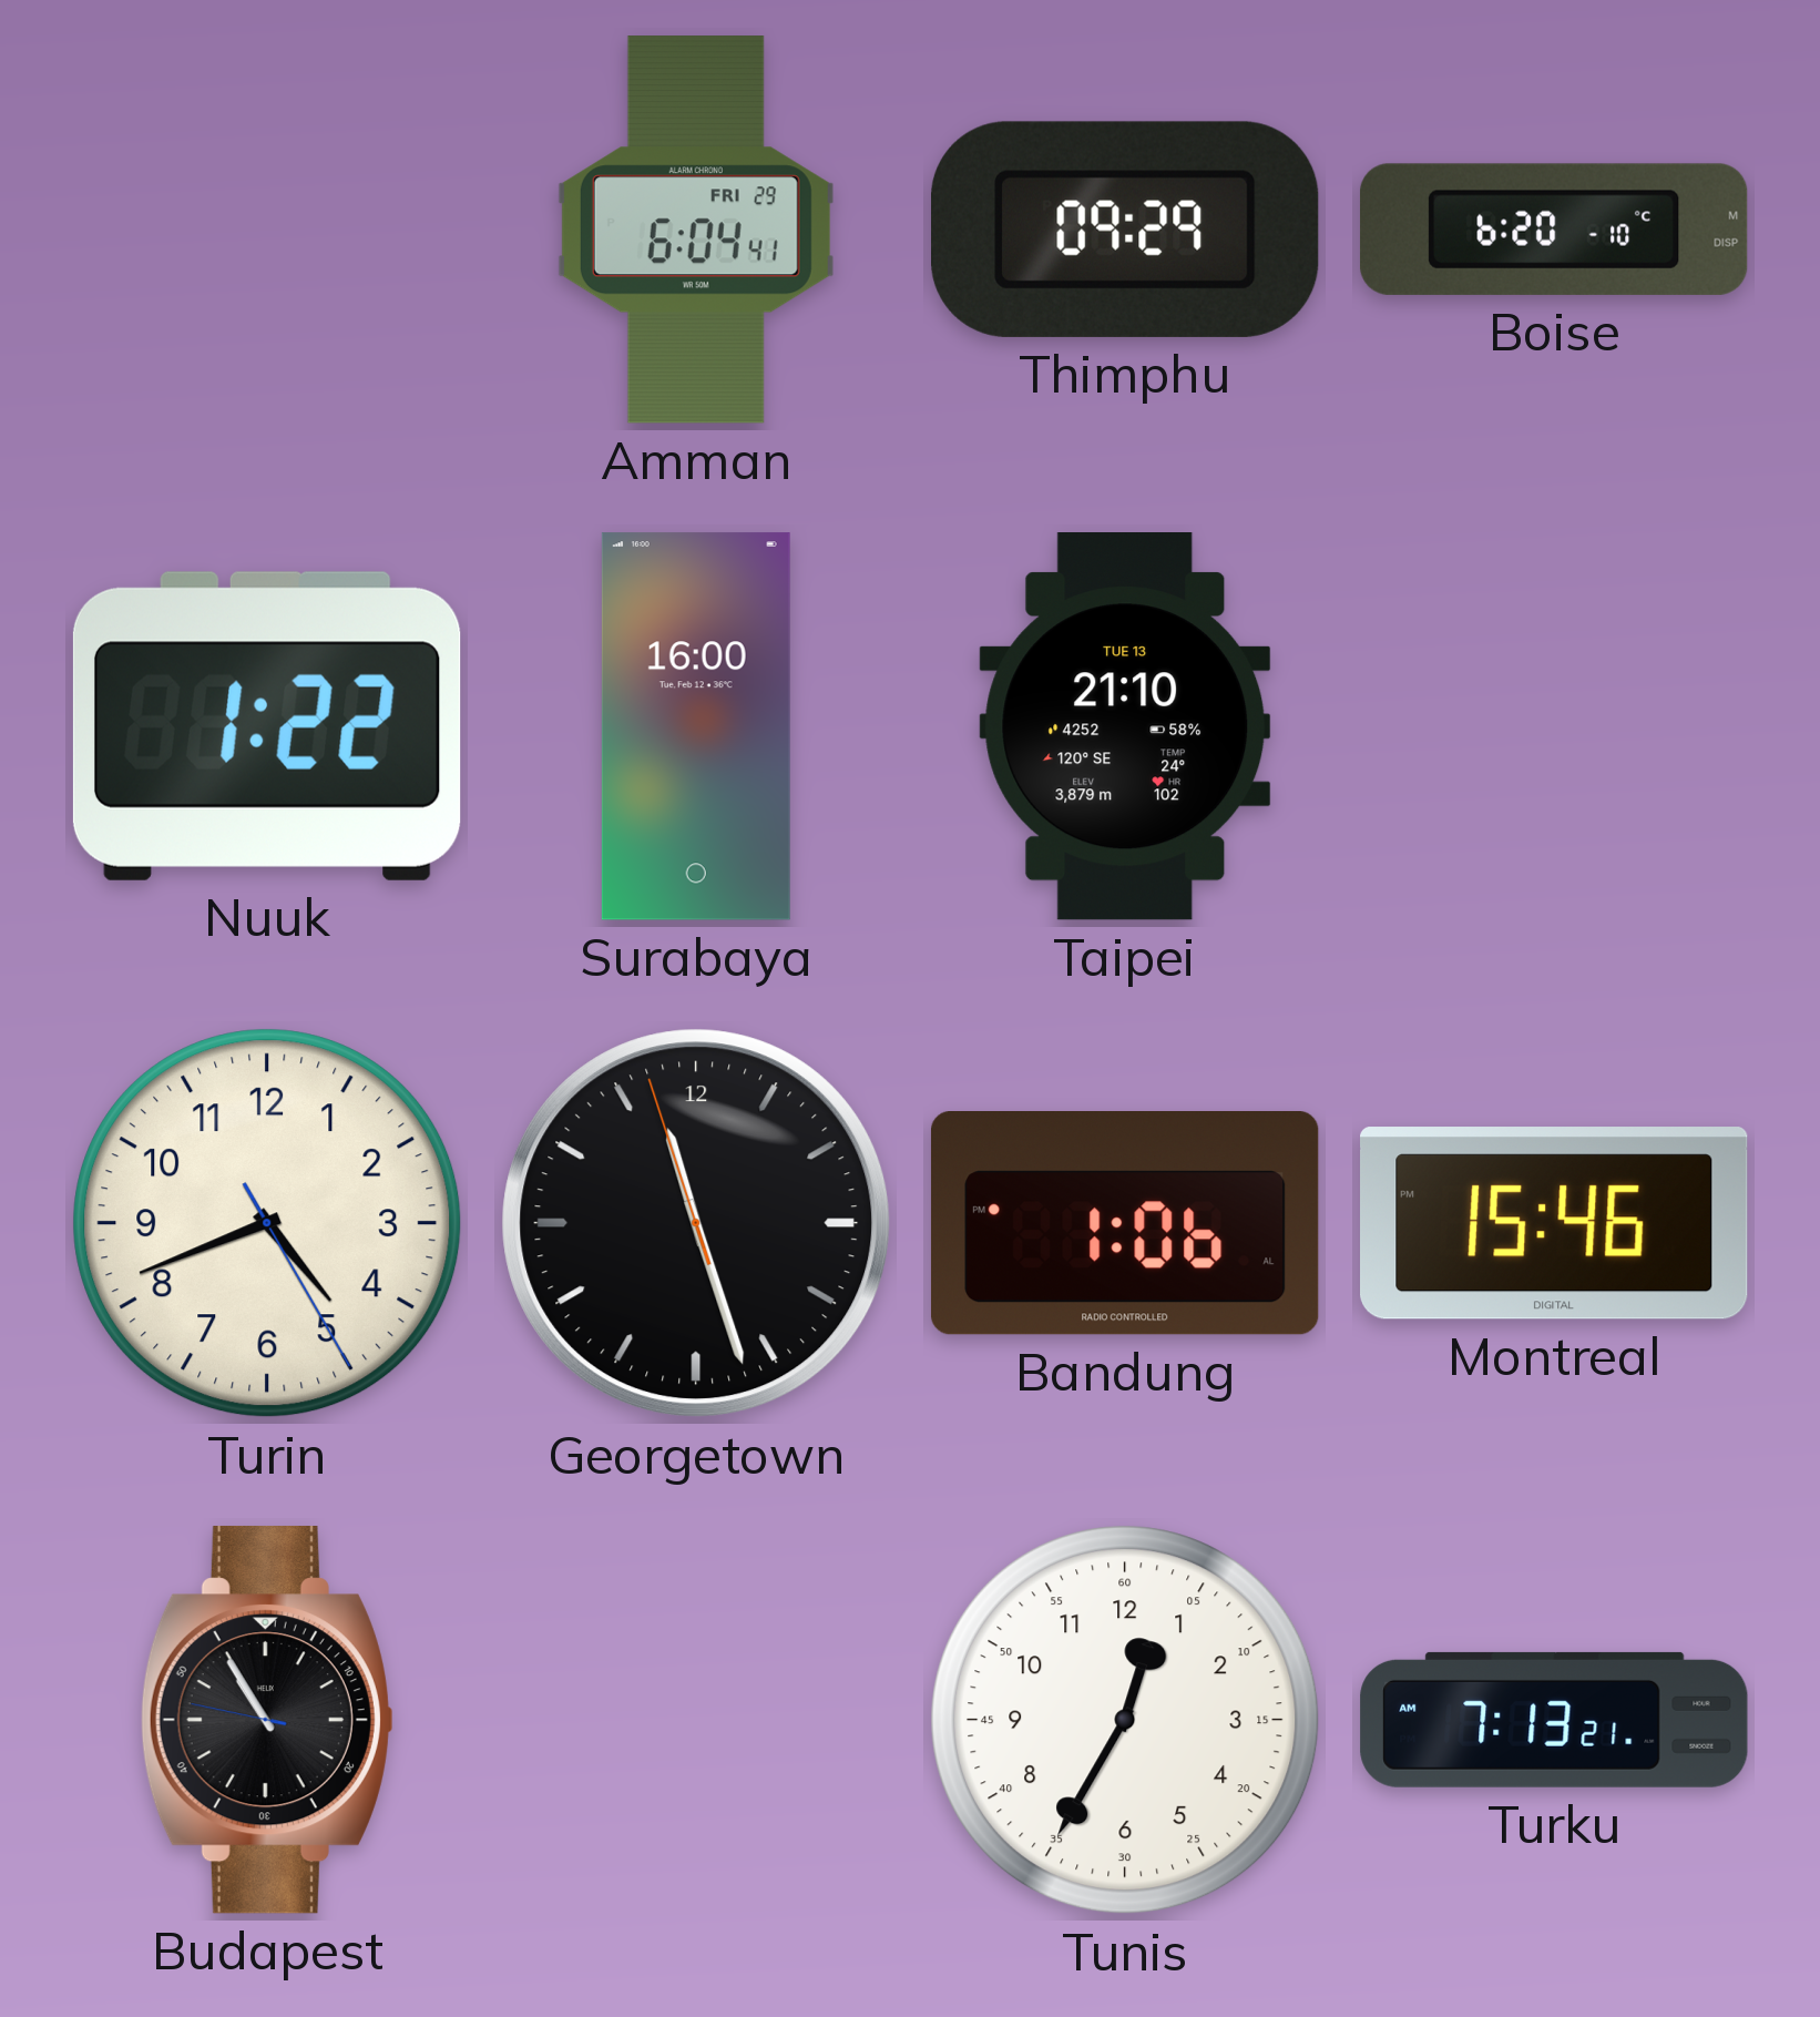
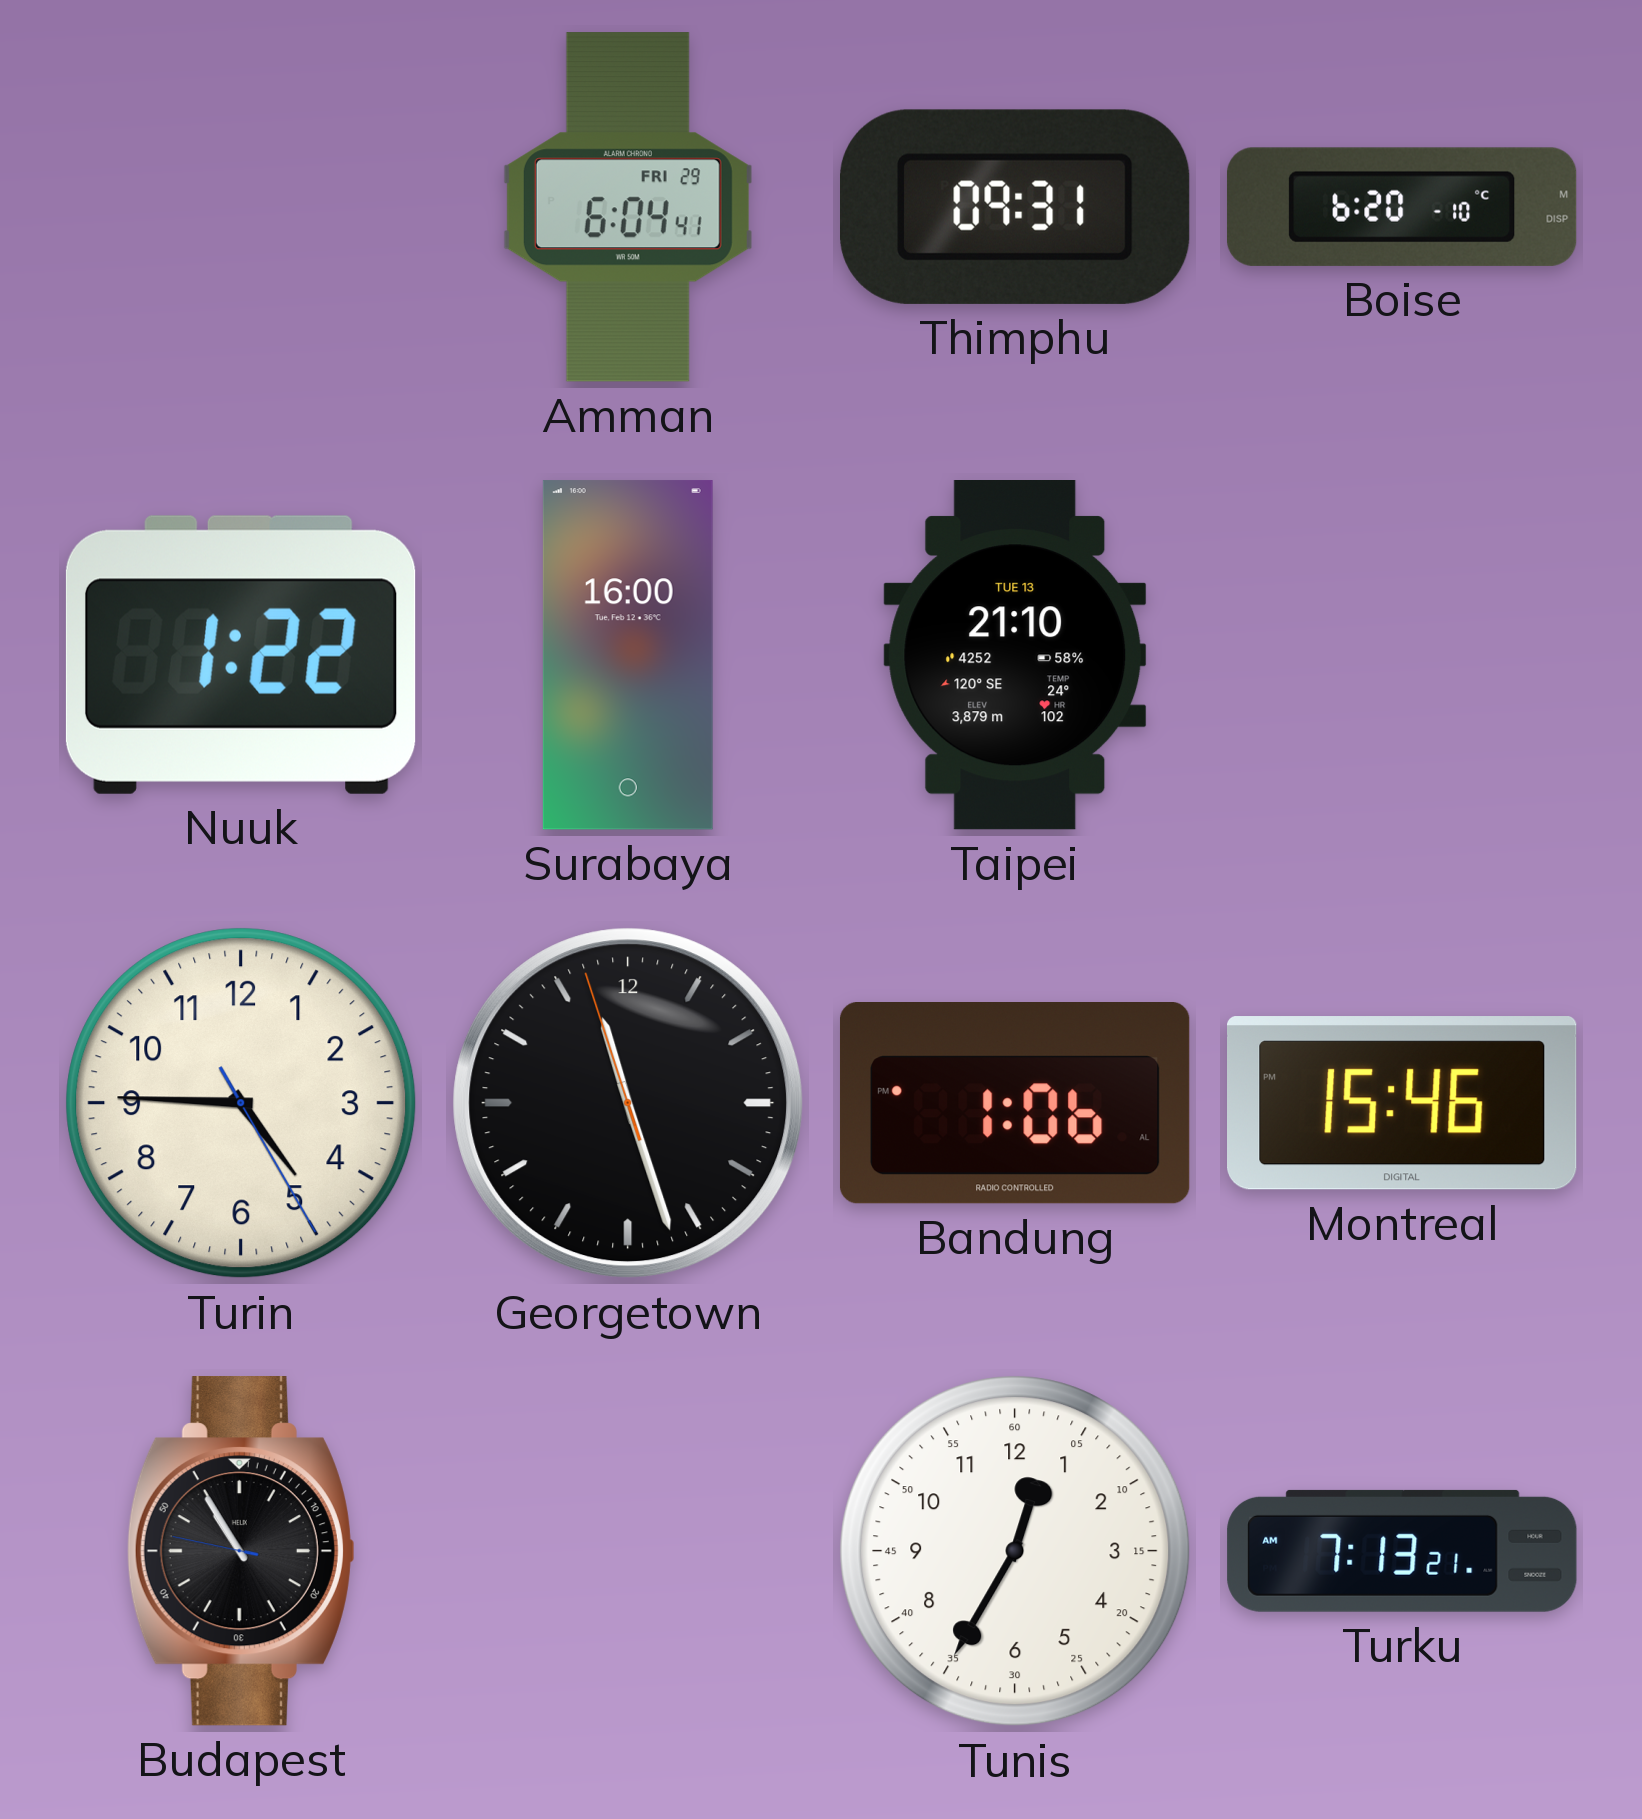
Thimphu: 09:29 -> 09:31
Turin: 4:41 -> 4:45
